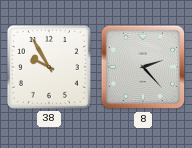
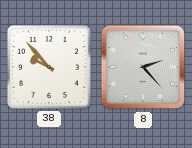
38: 9:55 -> 9:53
